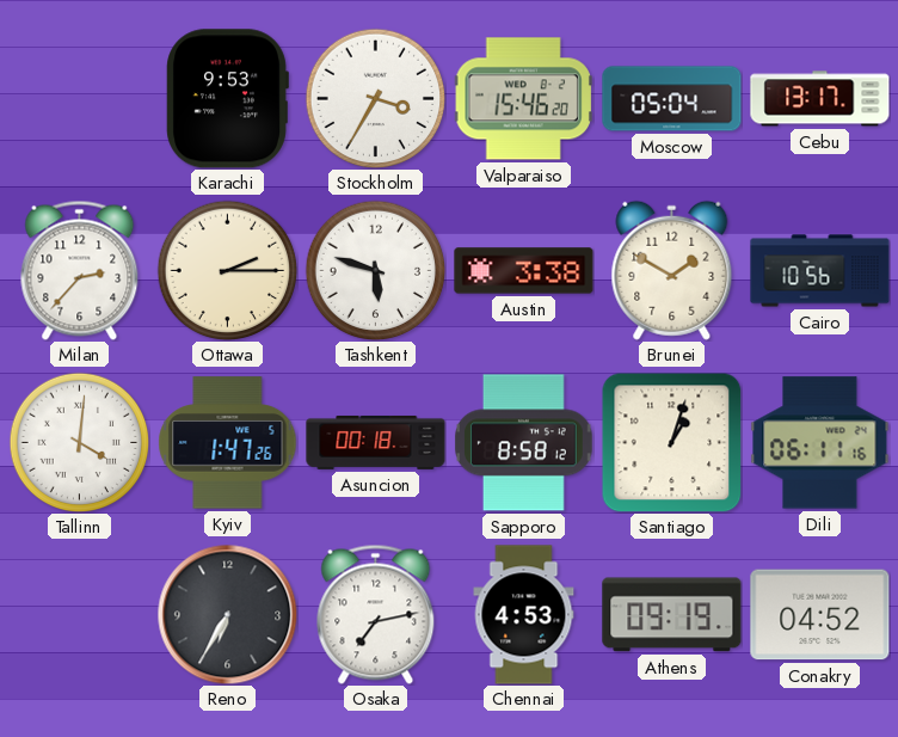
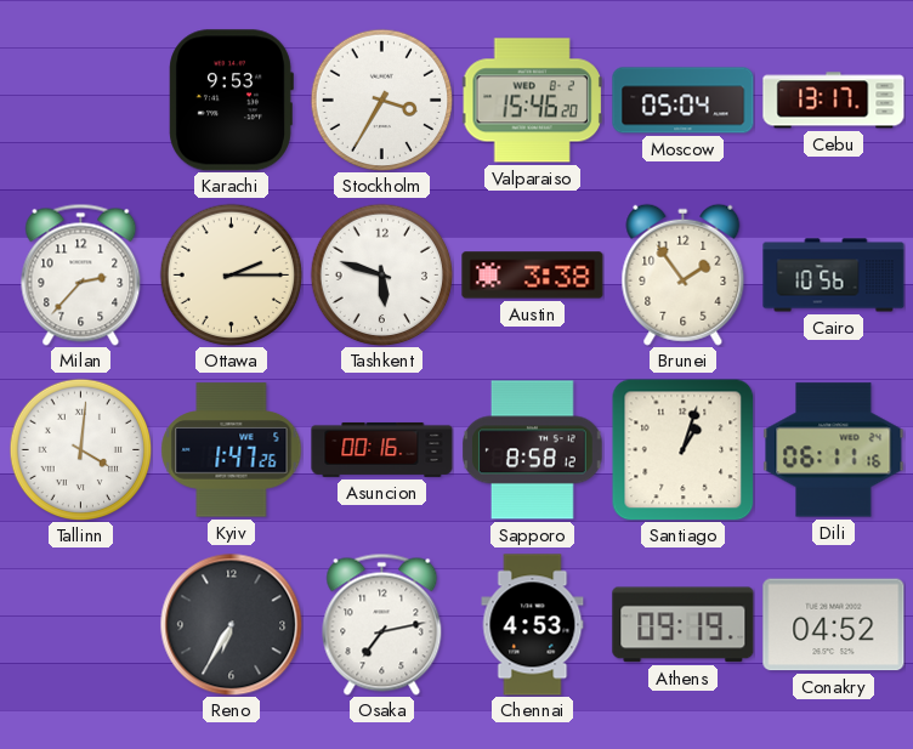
Brunei: 1:50 -> 1:54
Asuncion: 00:18 -> 00:16
